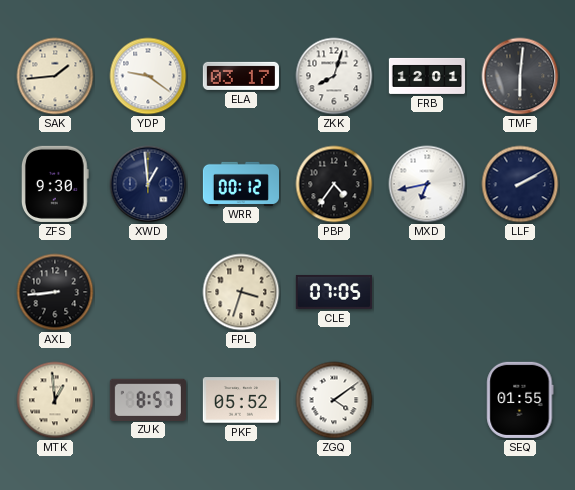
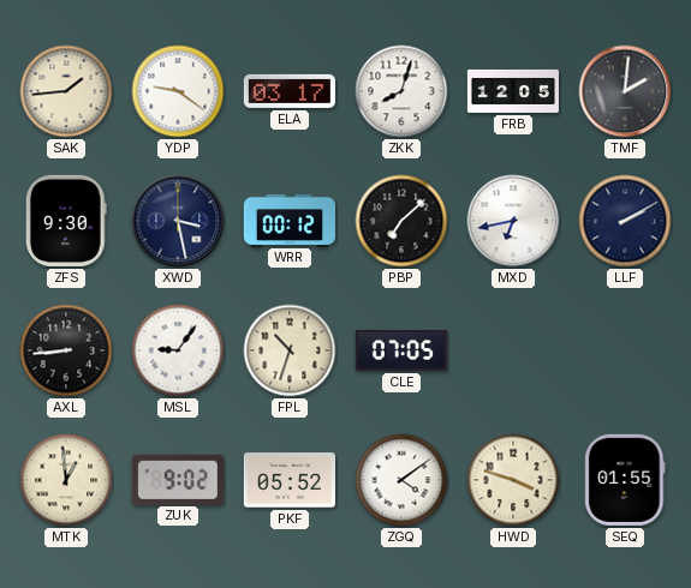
FRB: 12:01 -> 12:05
TMF: 6:01 -> 2:01
XWD: 12:59 -> 3:28
PBP: 4:36 -> 7:08
MSL: none -> 9:06
FPL: 3:33 -> 10:33
ZUK: 8:57 -> 9:02
HWD: none -> 3:48
